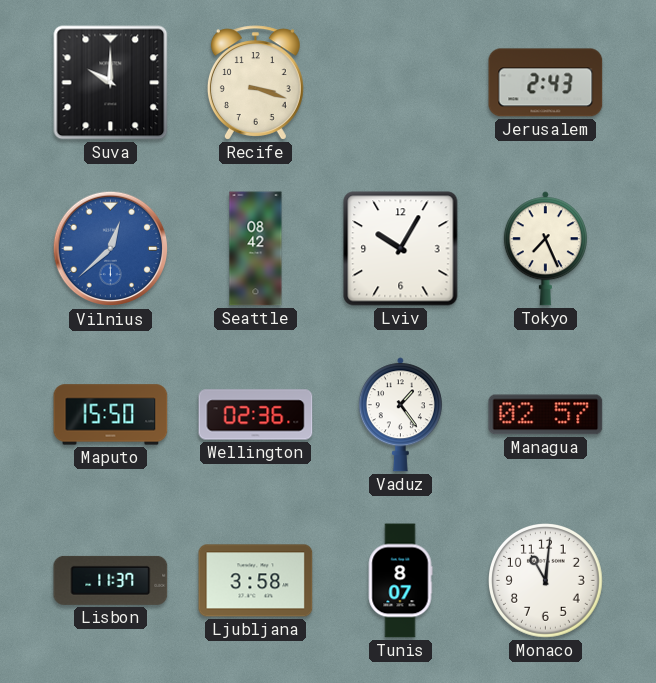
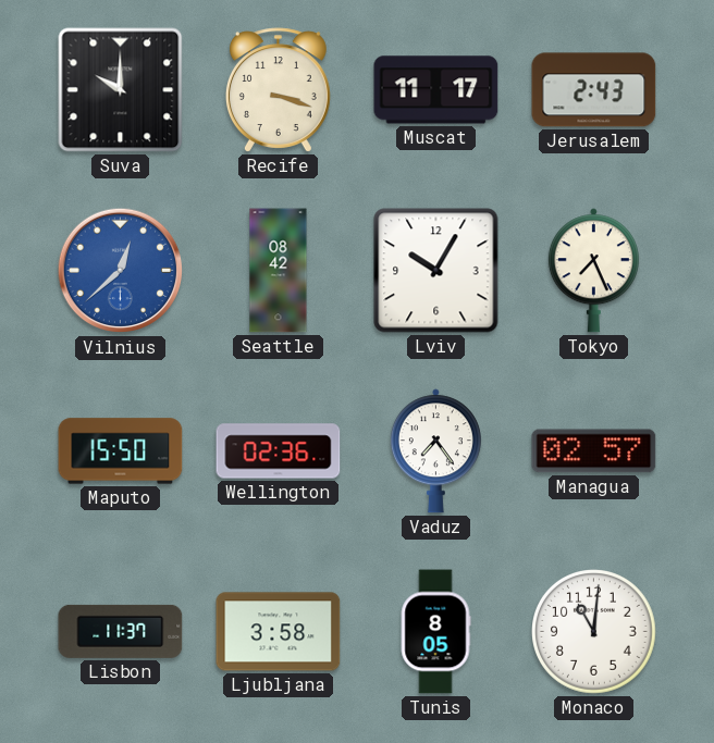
Muscat: none -> 11:17
Vaduz: 1:24 -> 7:24
Tunis: 8:07 -> 8:05
